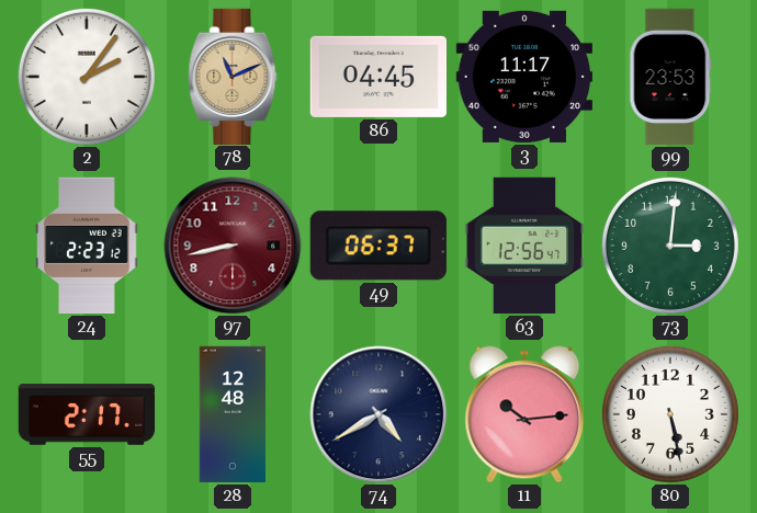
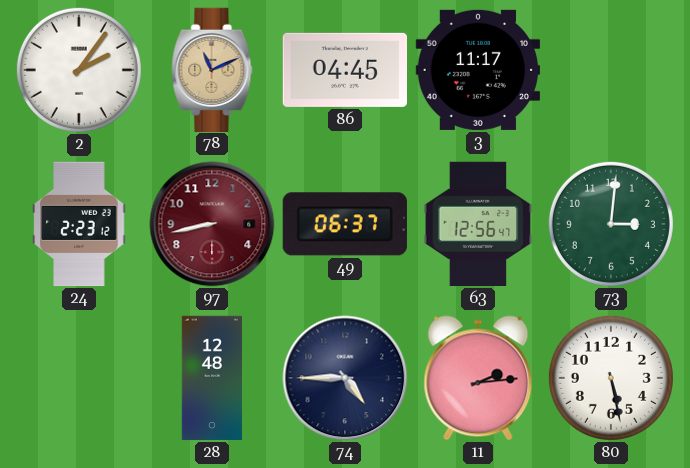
99: 23:53 -> none
55: 2:17 -> none
74: 4:40 -> 4:45
11: 10:14 -> 2:14
